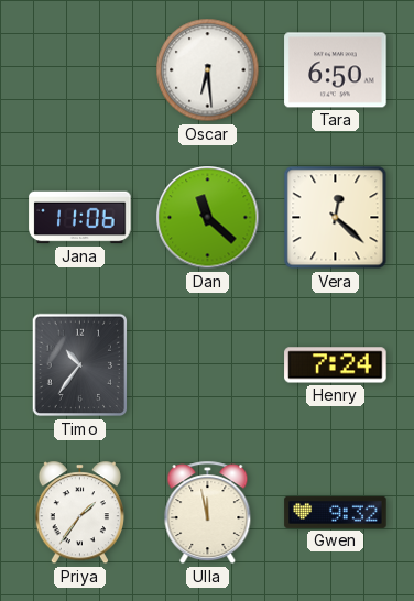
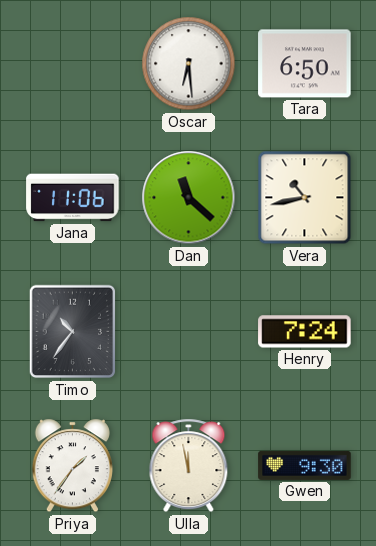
Vera: 12:22 -> 10:43
Gwen: 9:32 -> 9:30
